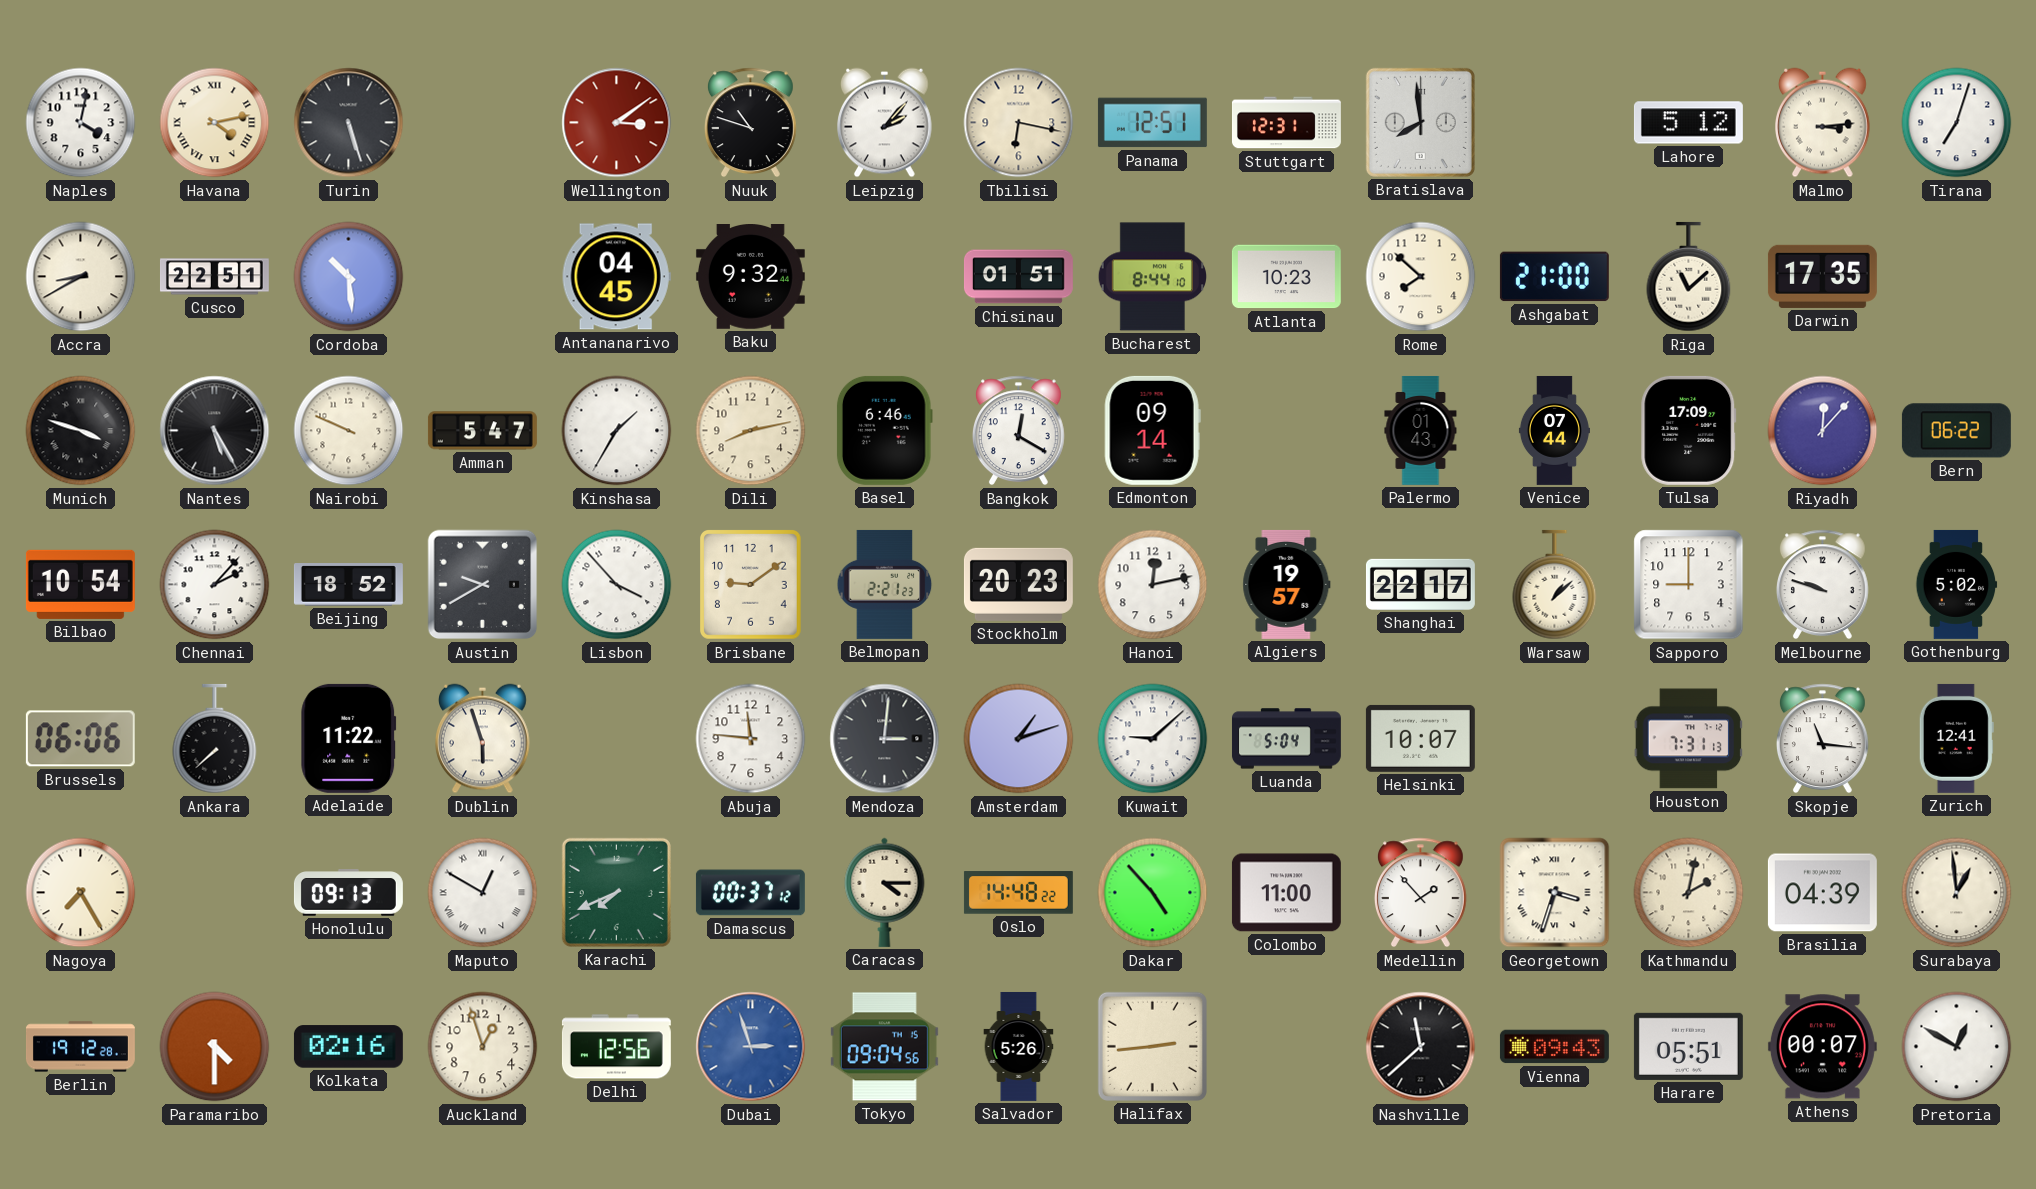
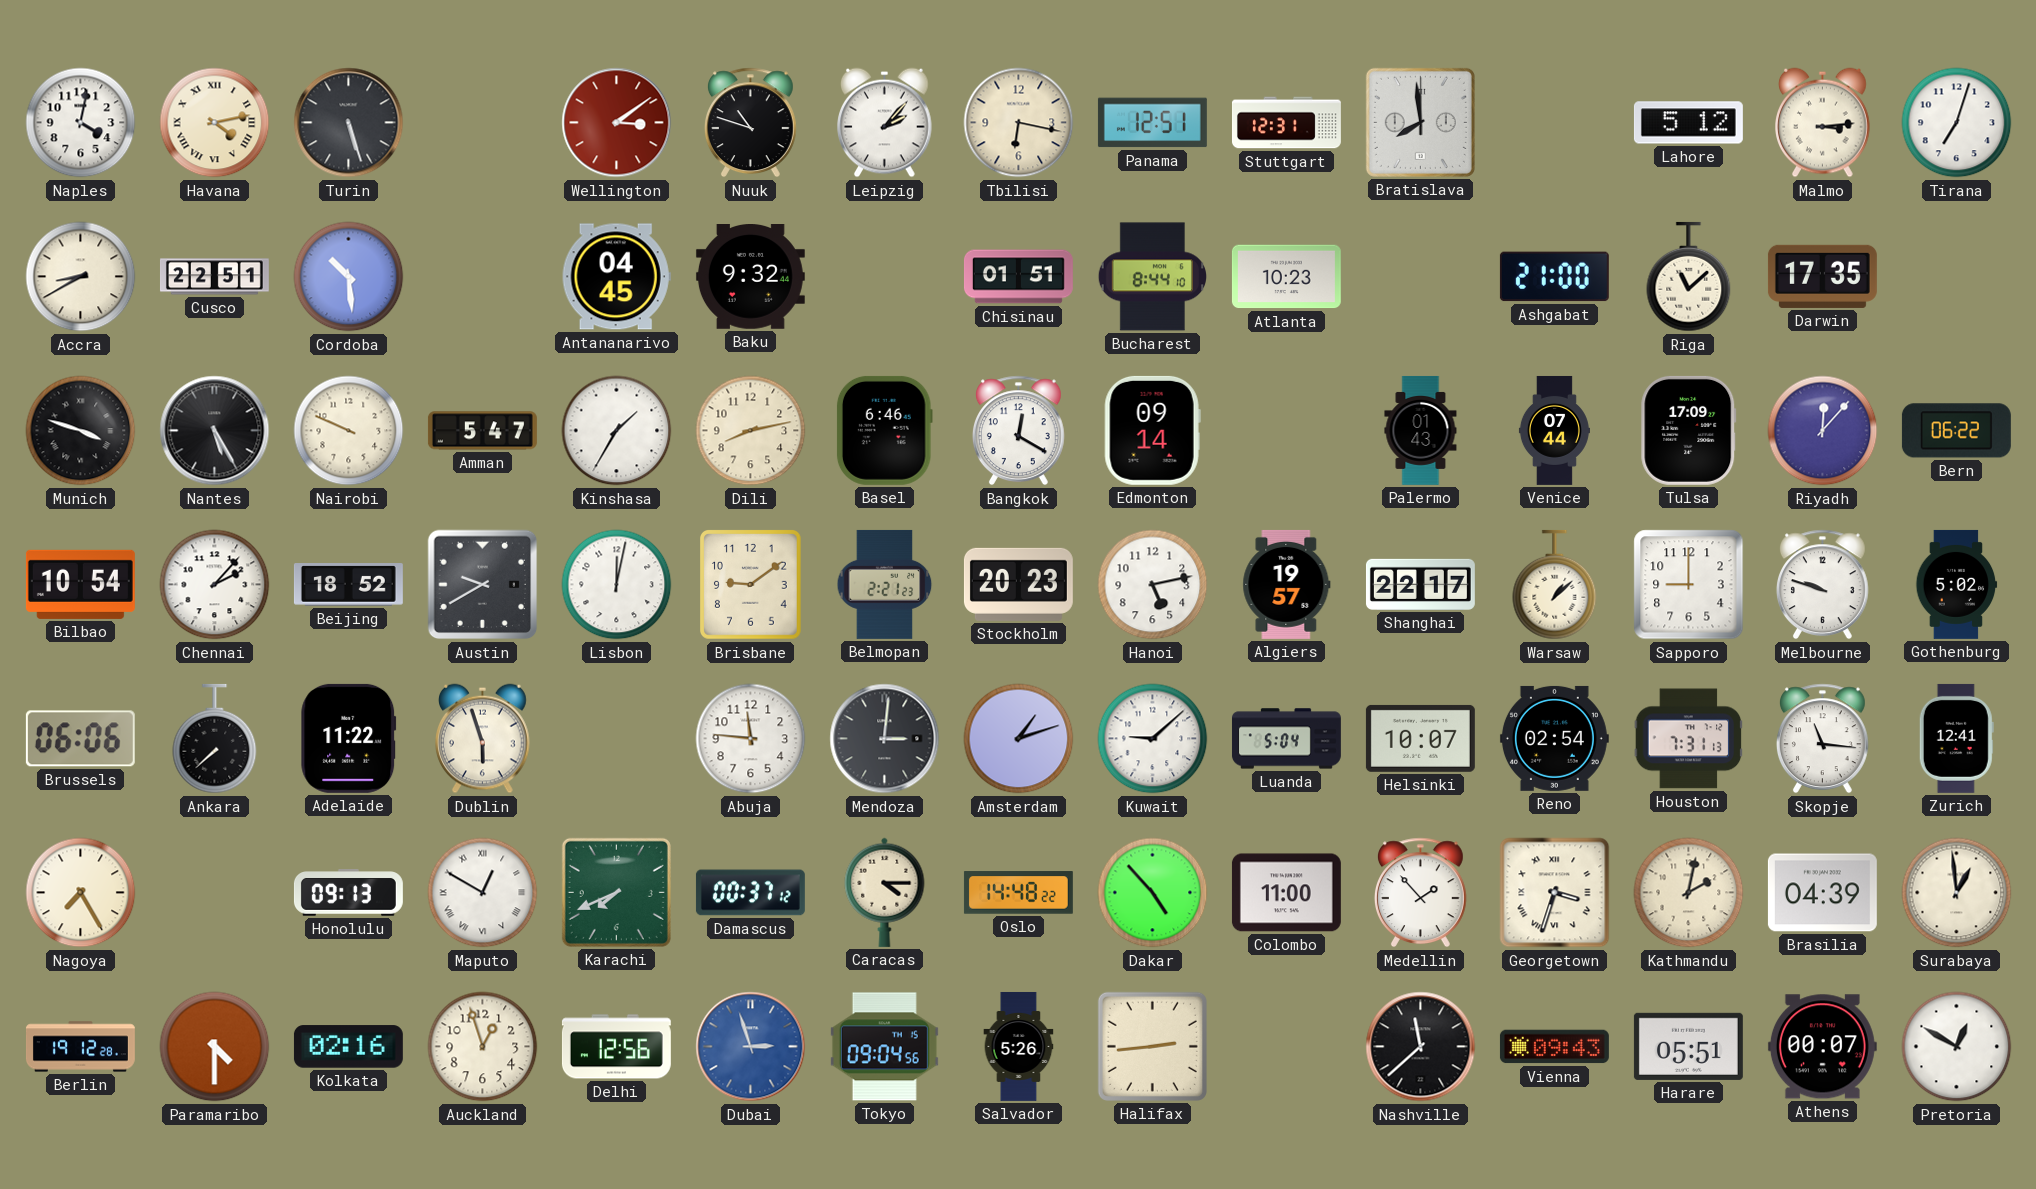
Rome: 7:52 -> none
Lisbon: 3:53 -> 12:02
Hanoi: 12:13 -> 5:13
Reno: none -> 02:54
